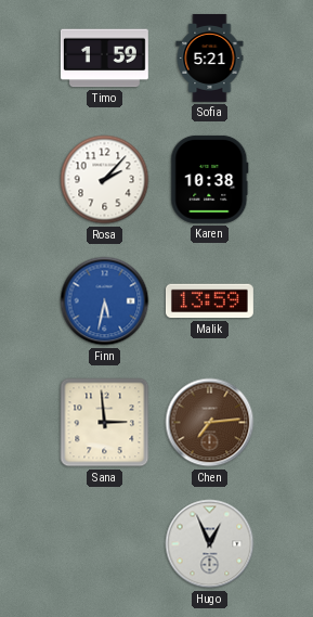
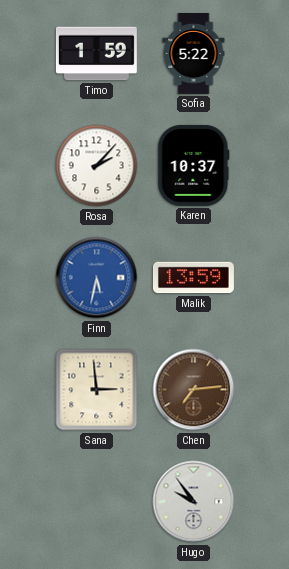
Sofia: 5:21 -> 5:22
Karen: 10:38 -> 10:37
Hugo: 12:56 -> 9:54
